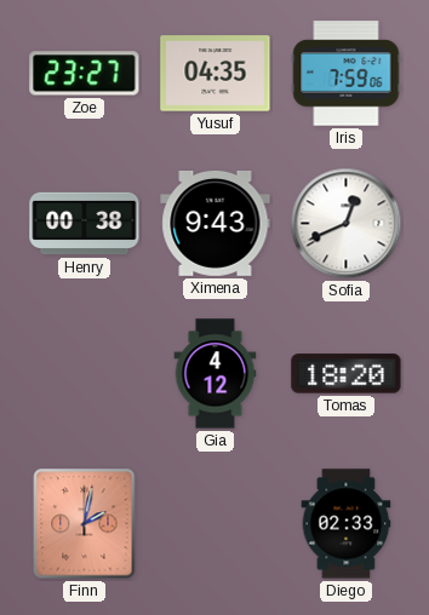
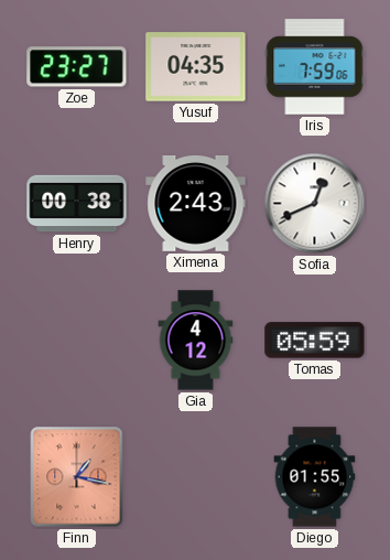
Ximena: 9:43 -> 2:43
Tomas: 18:20 -> 05:59
Finn: 2:02 -> 1:17
Diego: 02:33 -> 01:55
